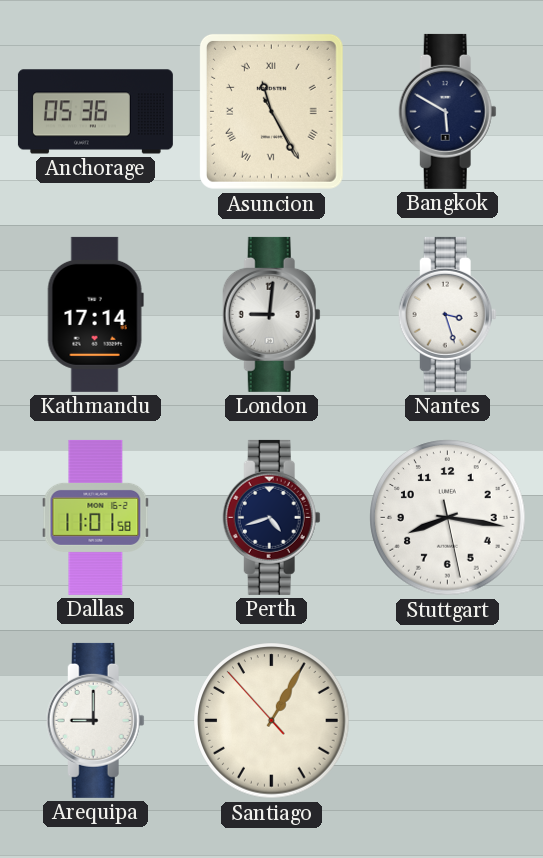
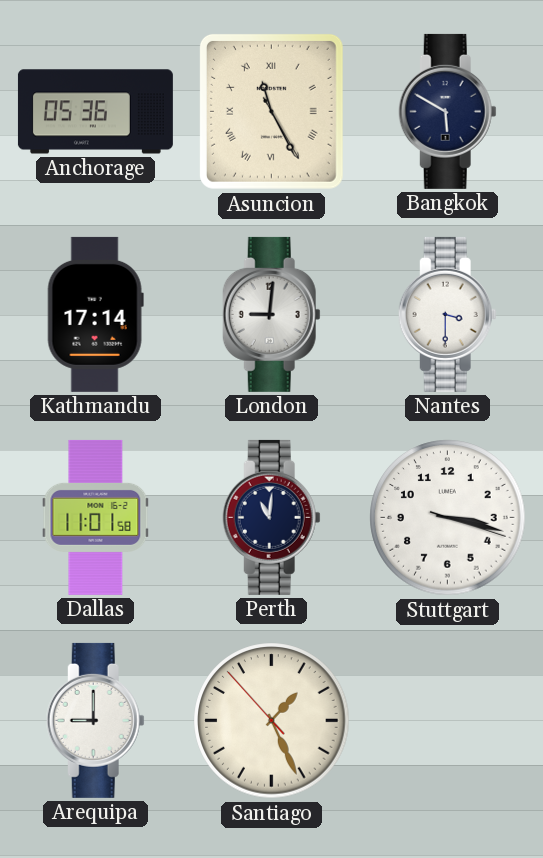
Nantes: 3:27 -> 3:30
Perth: 4:42 -> 11:01
Stuttgart: 8:16 -> 3:17
Santiago: 1:04 -> 1:25
